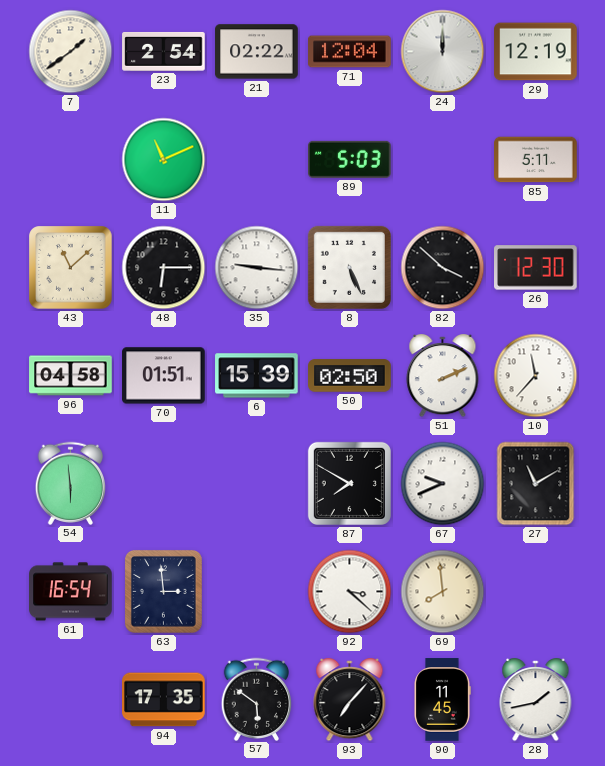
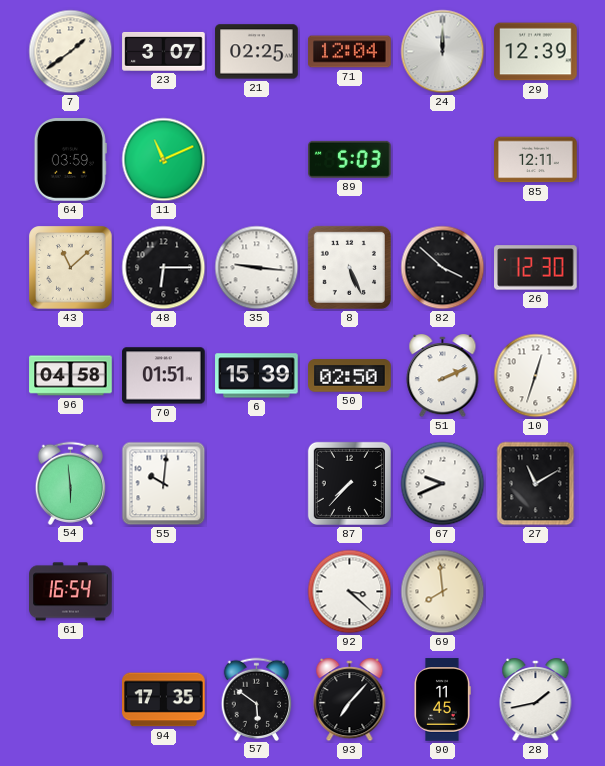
23: 2:54 -> 3:07
21: 02:22 -> 02:25
29: 12:19 -> 12:39
64: none -> 03:59
85: 5:11 -> 12:11
10: 11:37 -> 12:33
55: none -> 10:01
87: 7:50 -> 7:37
63: 2:59 -> none
